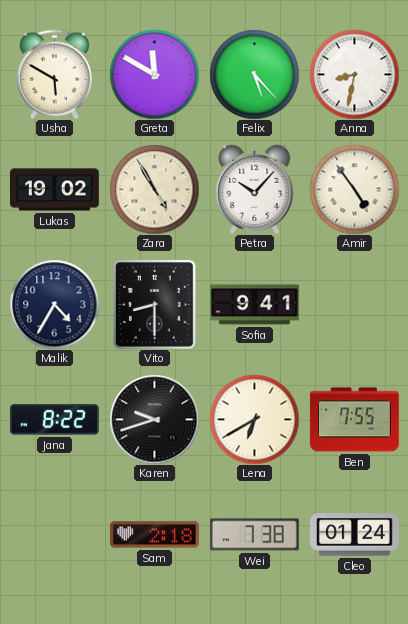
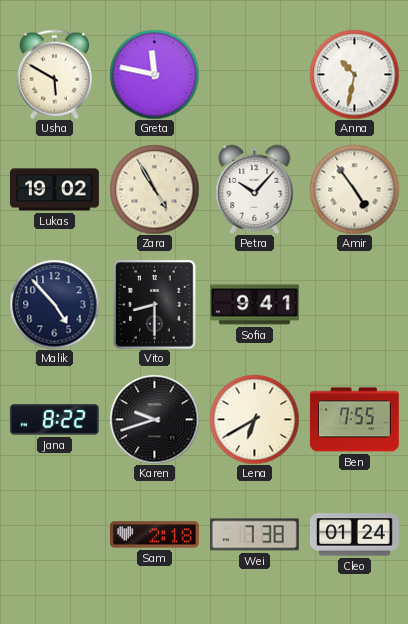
Greta: 11:50 -> 11:47
Felix: 5:23 -> none
Anna: 8:32 -> 10:32
Malik: 4:35 -> 4:53
